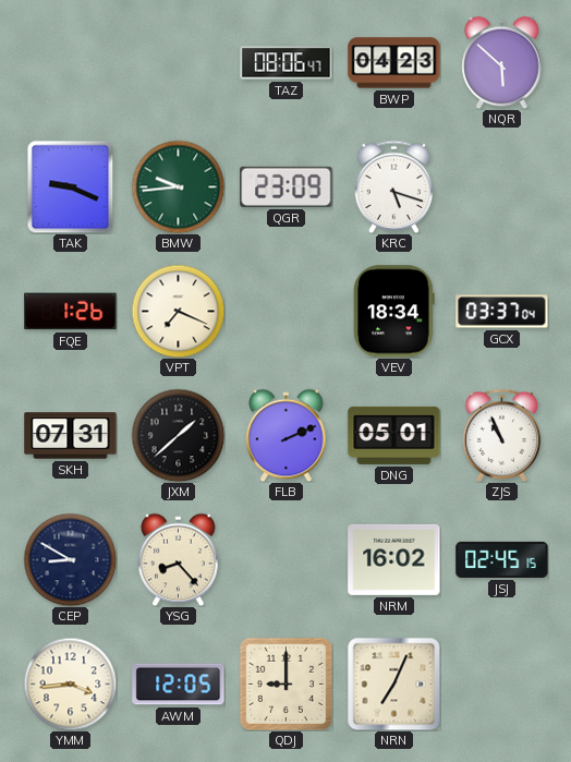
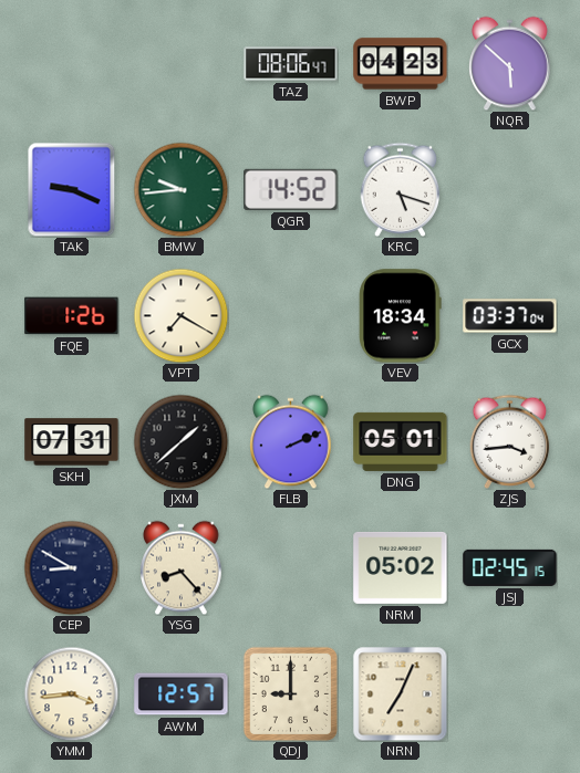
QGR: 23:09 -> 14:52
VPT: 7:19 -> 7:20
ZJS: 10:56 -> 3:44
NRM: 16:02 -> 05:02
AWM: 12:05 -> 12:57
